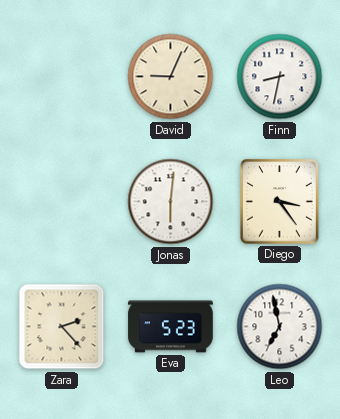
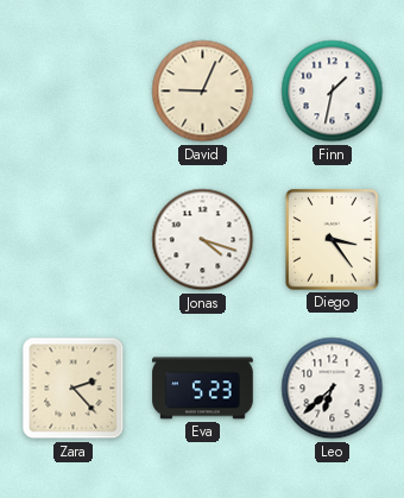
Finn: 8:32 -> 1:32
Jonas: 6:01 -> 4:18
Leo: 6:58 -> 6:38
